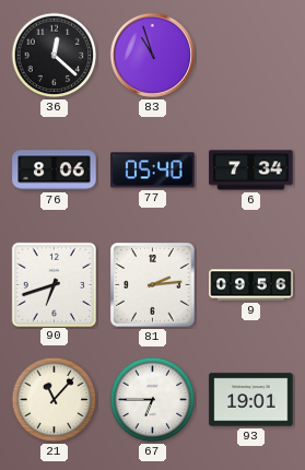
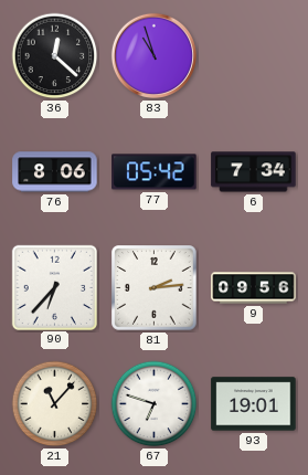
77: 05:40 -> 05:42
90: 6:42 -> 6:37
67: 6:45 -> 6:48
